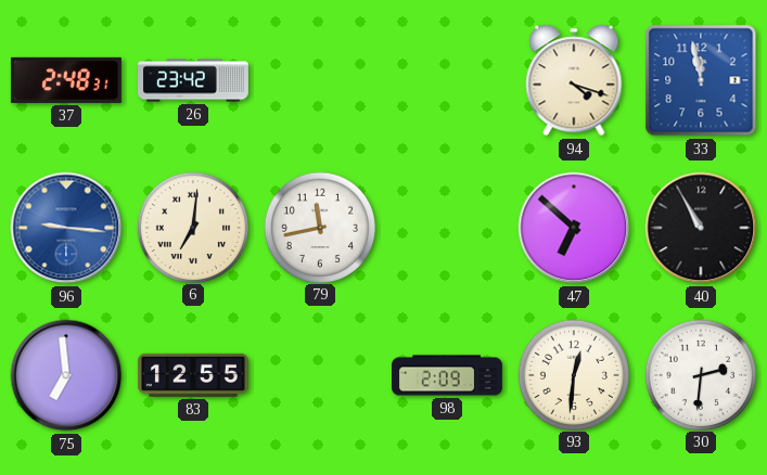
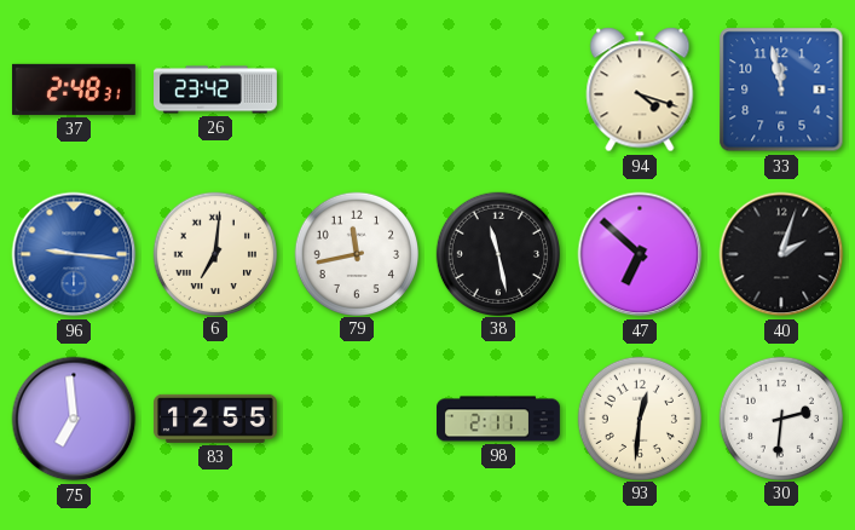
38: none -> 11:28
40: 10:55 -> 2:03
98: 2:09 -> 2:11
